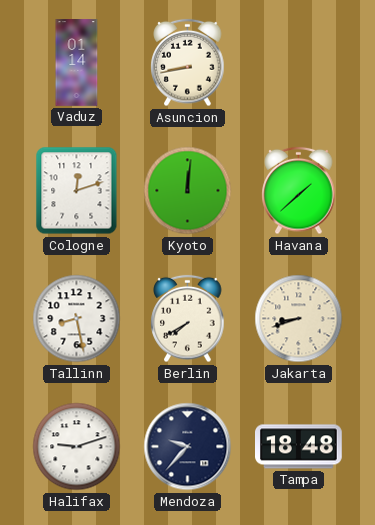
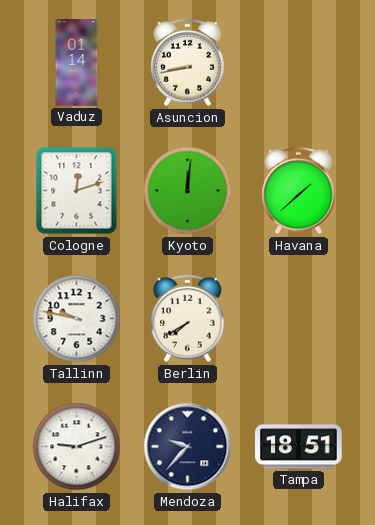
Tallinn: 8:28 -> 9:47
Jakarta: 8:42 -> none
Tampa: 18:48 -> 18:51
